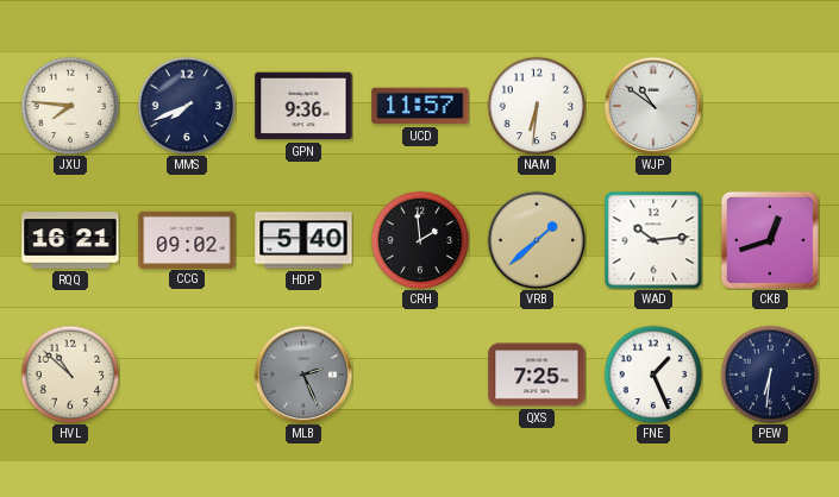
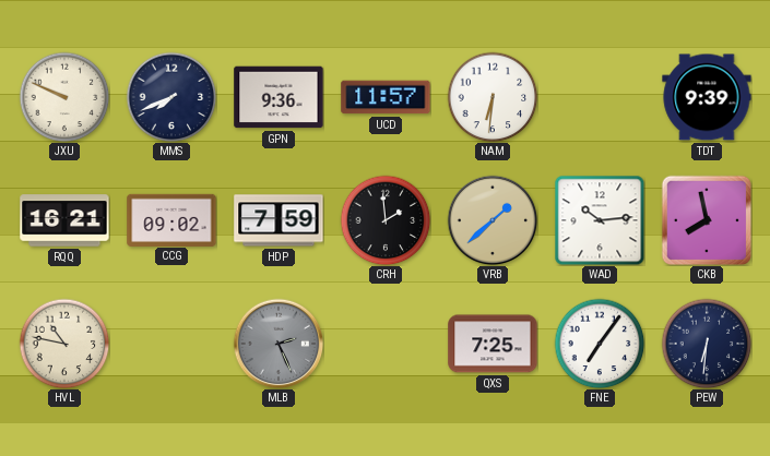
JXU: 7:46 -> 9:49
WJP: 10:51 -> none
TDT: none -> 9:39
HDP: 5:40 -> 7:59
CKB: 12:42 -> 7:58
HVL: 10:52 -> 10:47
FNE: 1:26 -> 7:06
